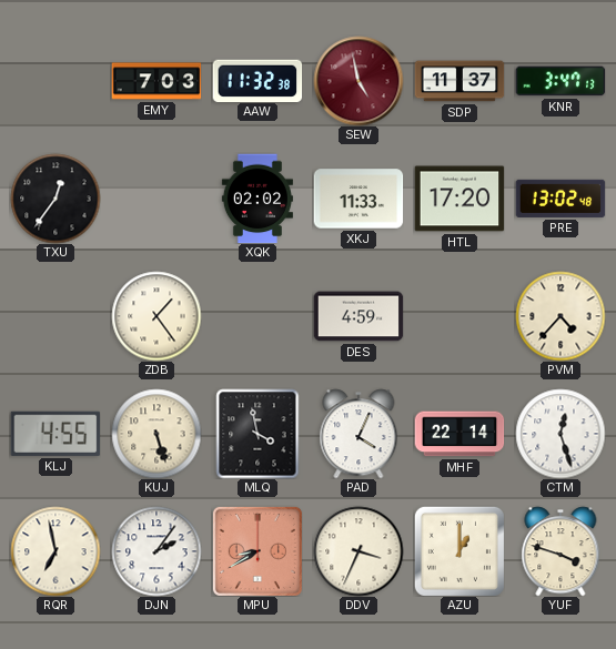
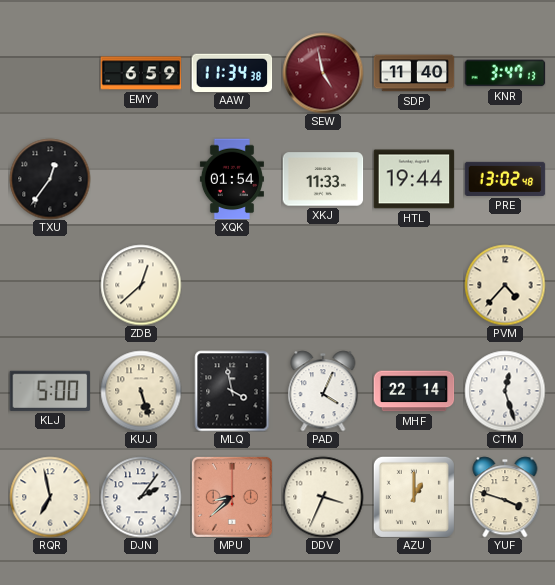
EMY: 7:03 -> 6:59
AAW: 11:32 -> 11:34
SDP: 11:37 -> 11:40
XQK: 02:02 -> 01:54
HTL: 17:20 -> 19:44
ZDB: 1:24 -> 12:38
DES: 4:59 -> none
KLJ: 4:55 -> 5:00
MPU: 8:40 -> 8:38
